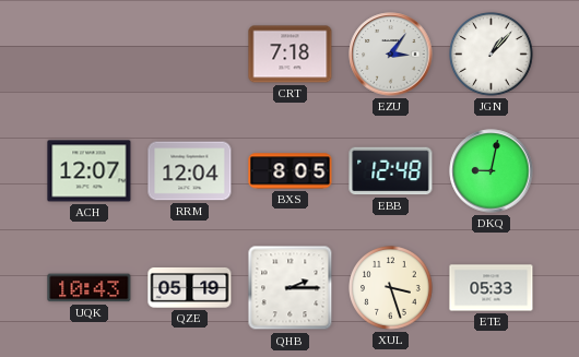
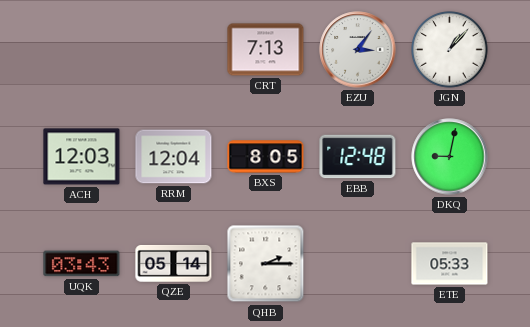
CRT: 7:18 -> 7:13
ACH: 12:07 -> 12:03
UQK: 10:43 -> 03:43
QZE: 05:19 -> 05:14
XUL: 3:27 -> none
